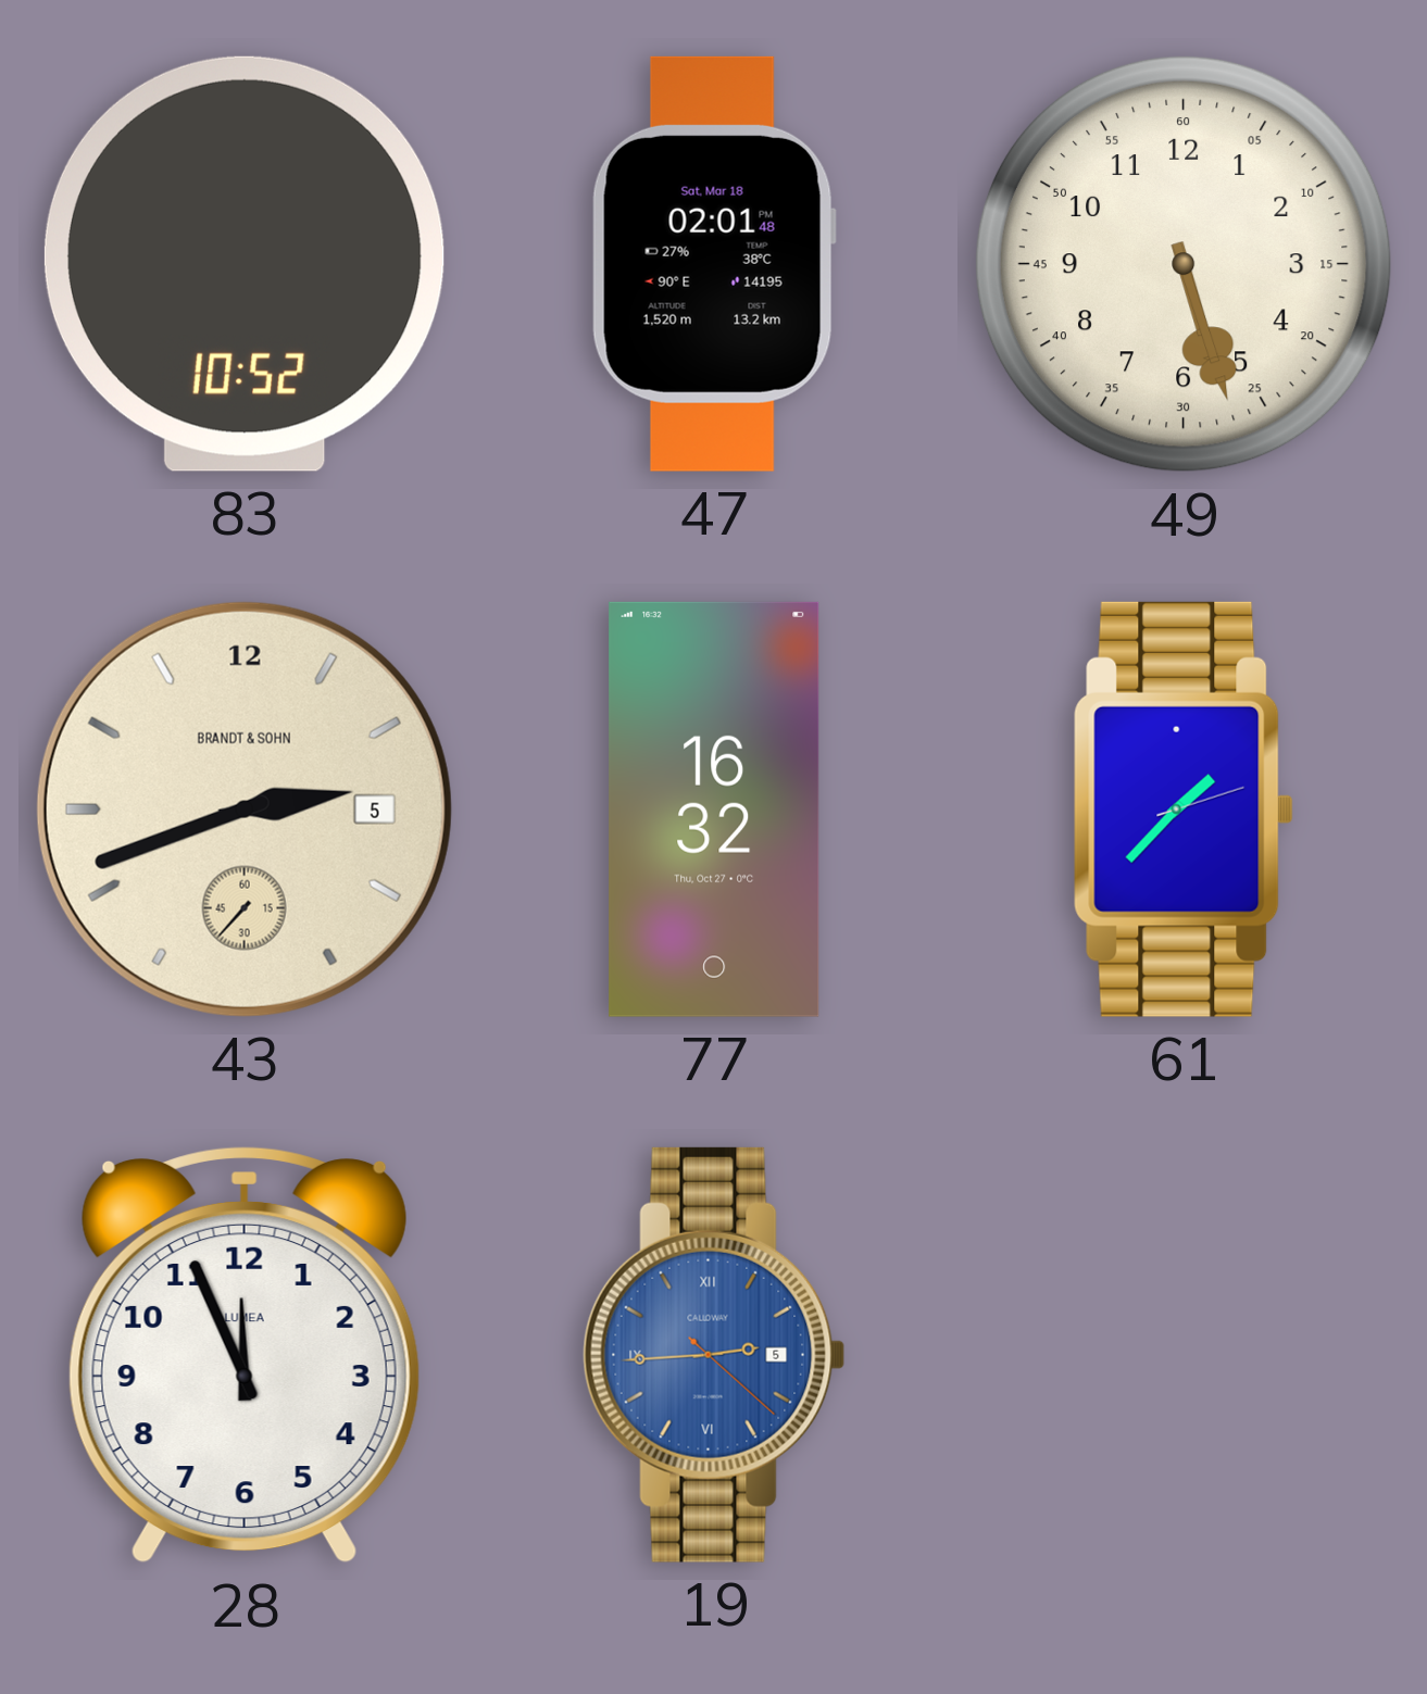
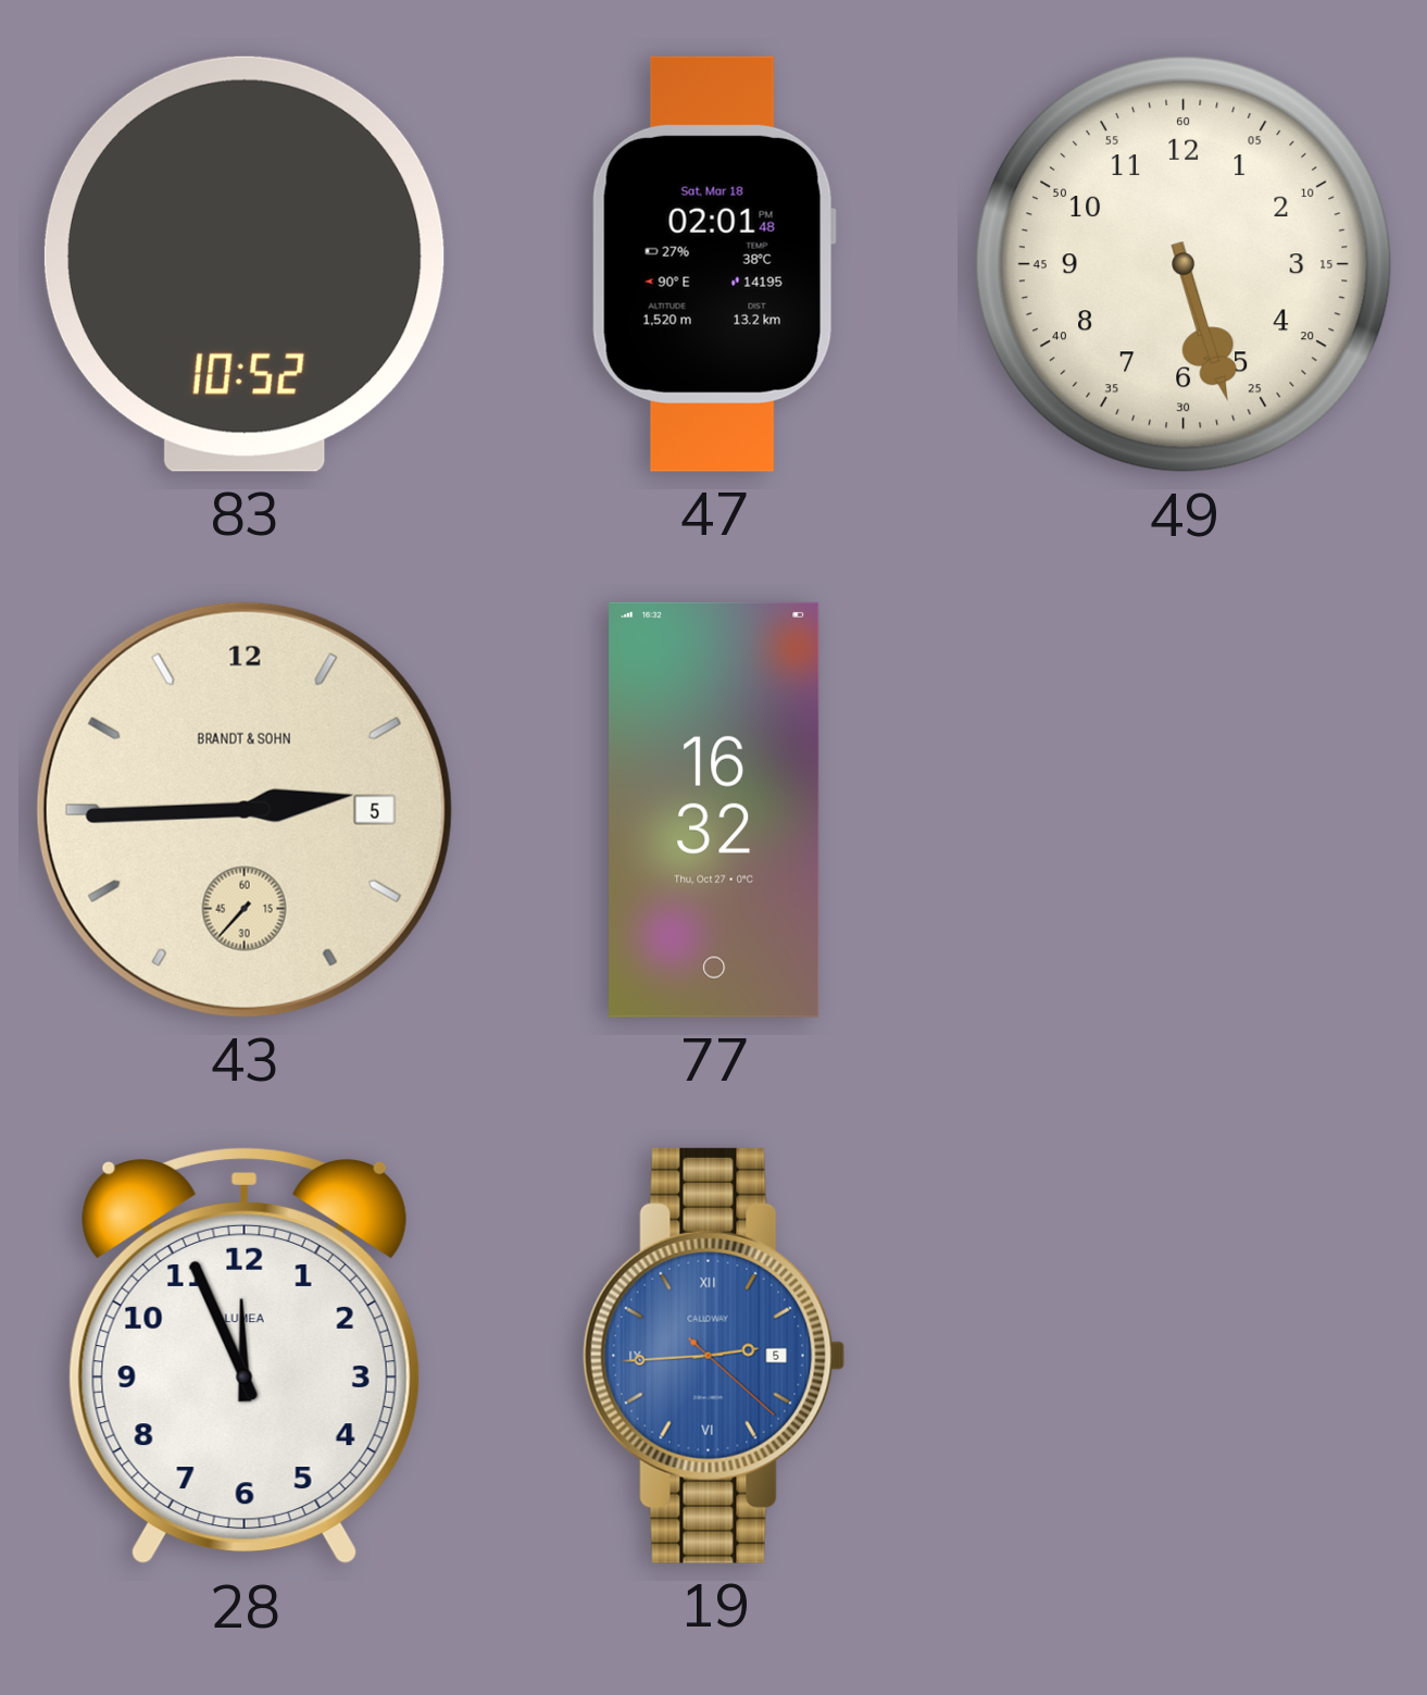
43: 2:41 -> 2:44
61: 1:37 -> none
